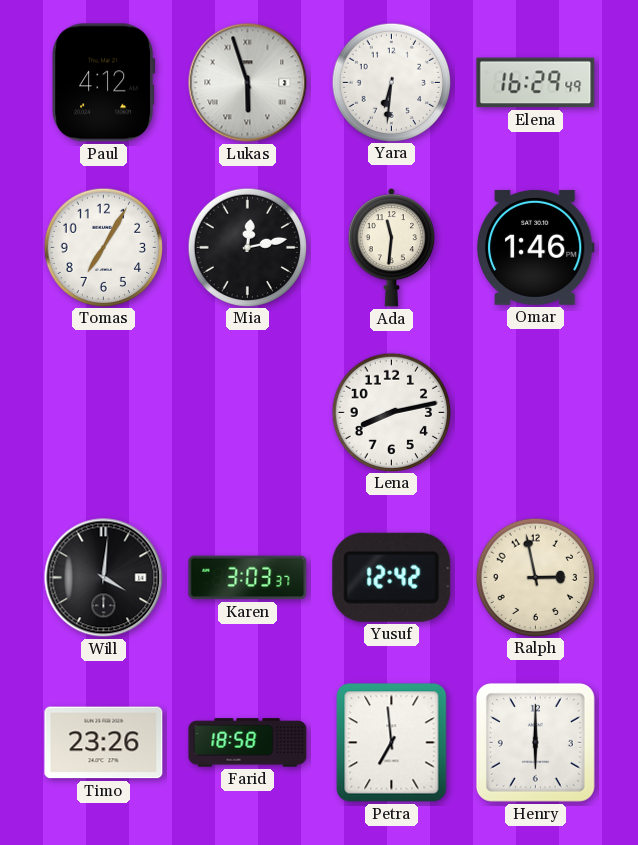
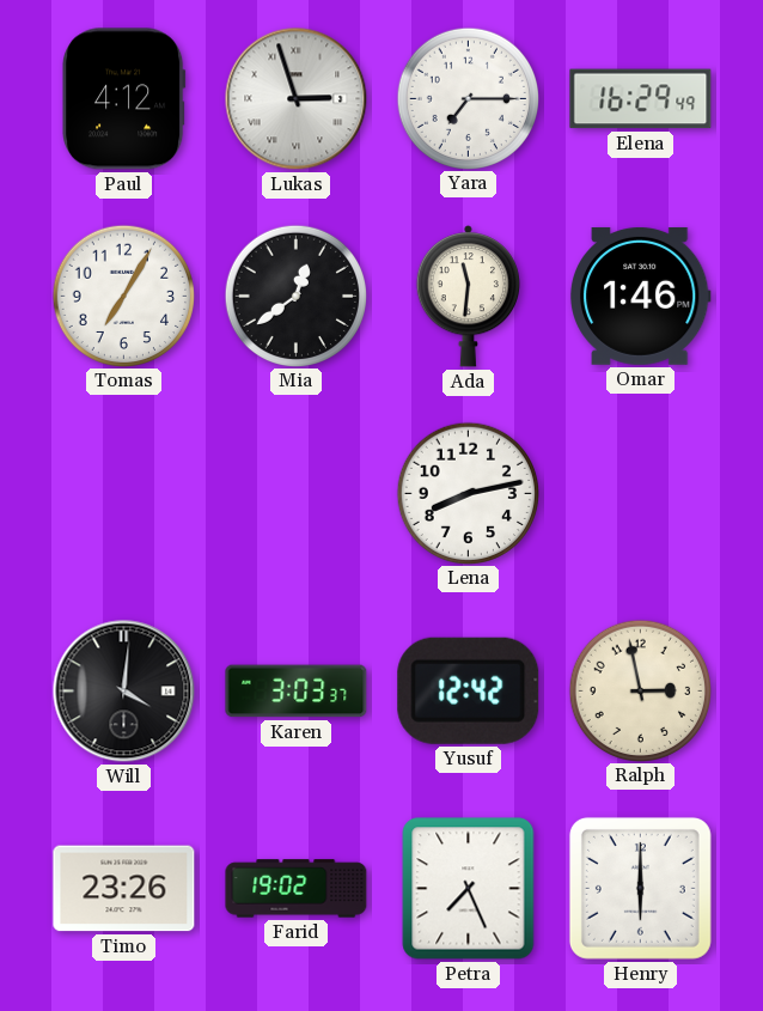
Lukas: 5:57 -> 2:57
Yara: 6:31 -> 7:15
Mia: 12:13 -> 12:39
Farid: 18:58 -> 19:02
Petra: 6:59 -> 7:26
